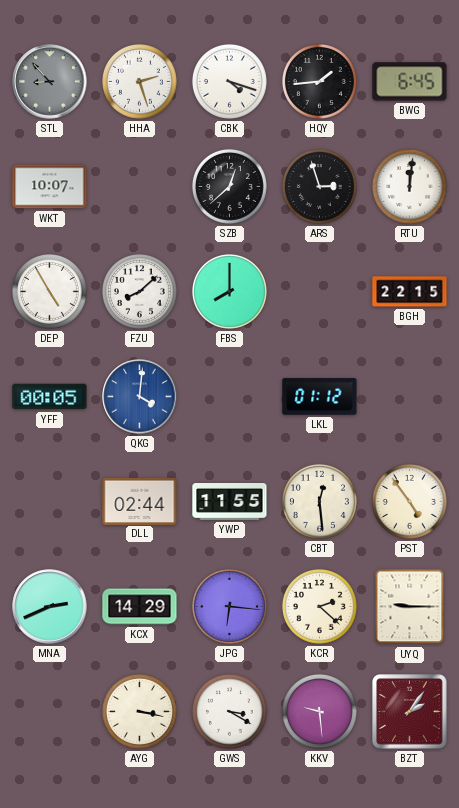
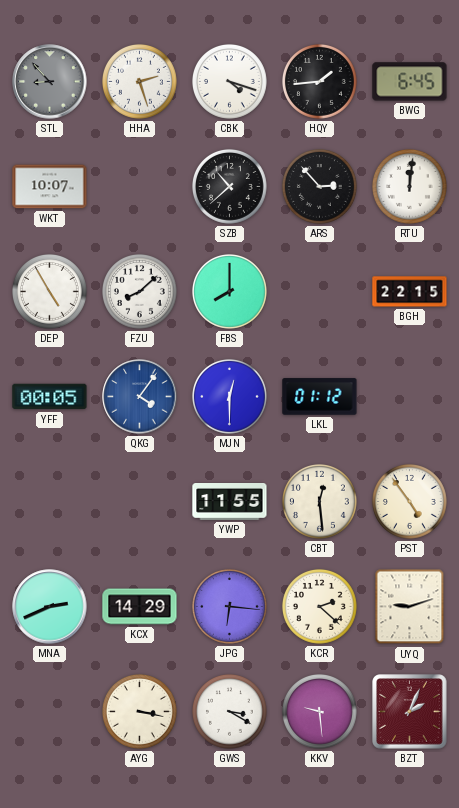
SZB: 12:38 -> 10:38
ARS: 2:57 -> 2:53
QKG: 4:01 -> 4:06
MJN: none -> 12:30
DLL: 02:44 -> none
UYQ: 9:15 -> 9:12
BZT: 2:06 -> 2:04
